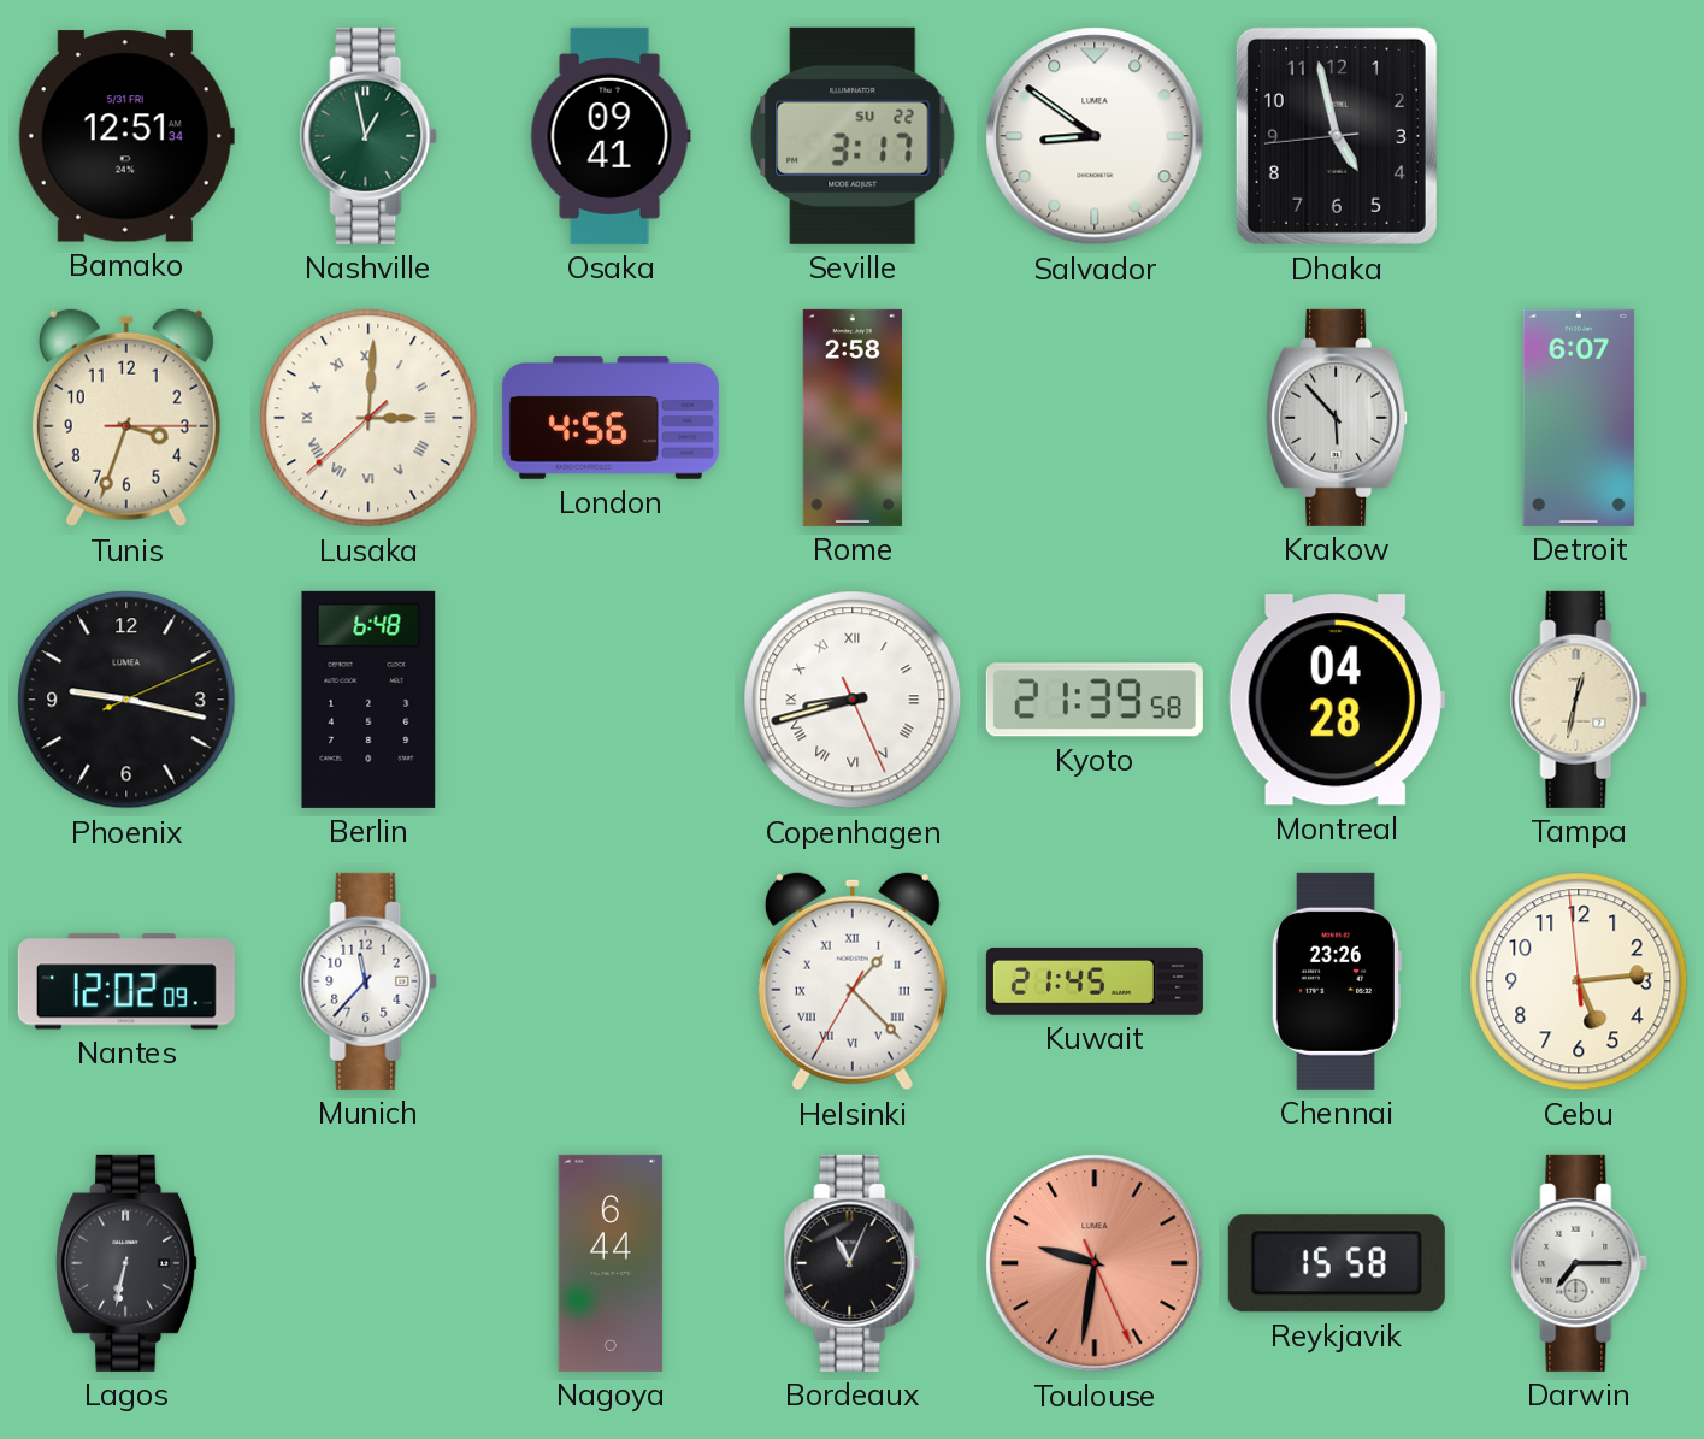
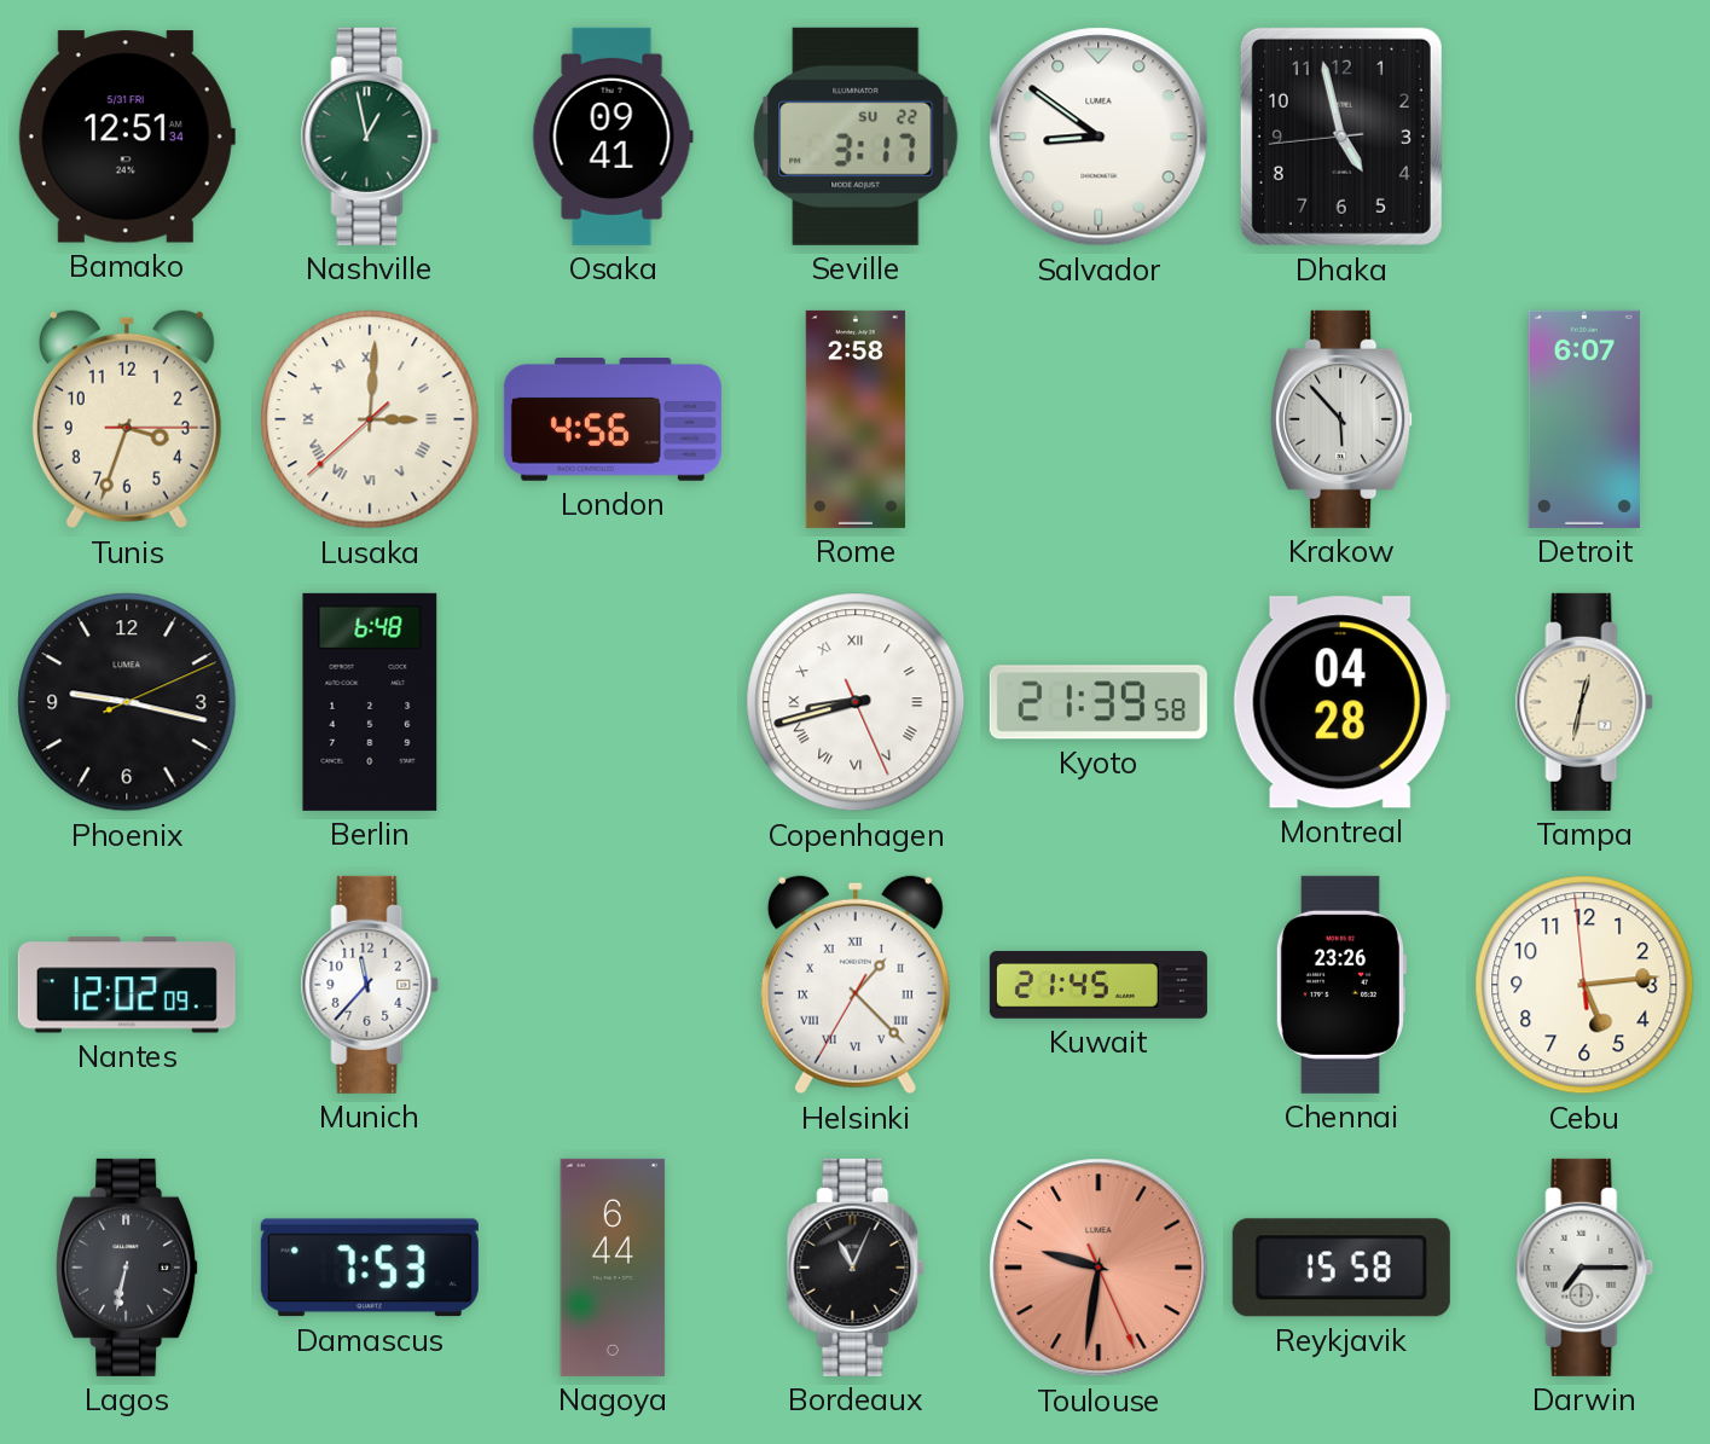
Damascus: none -> 7:53
